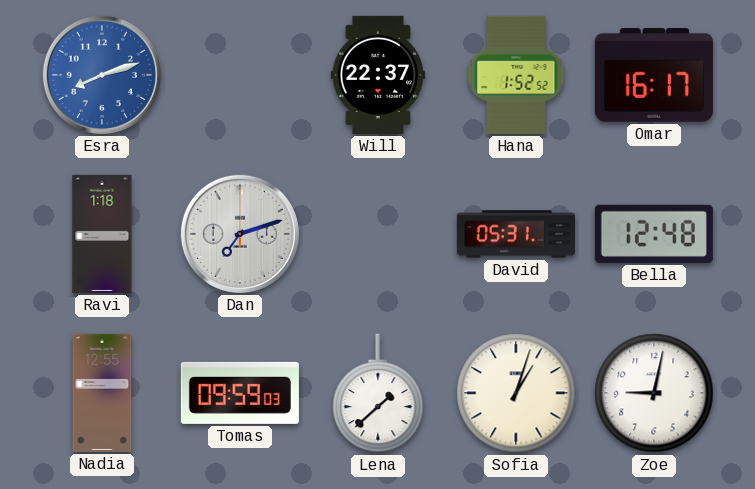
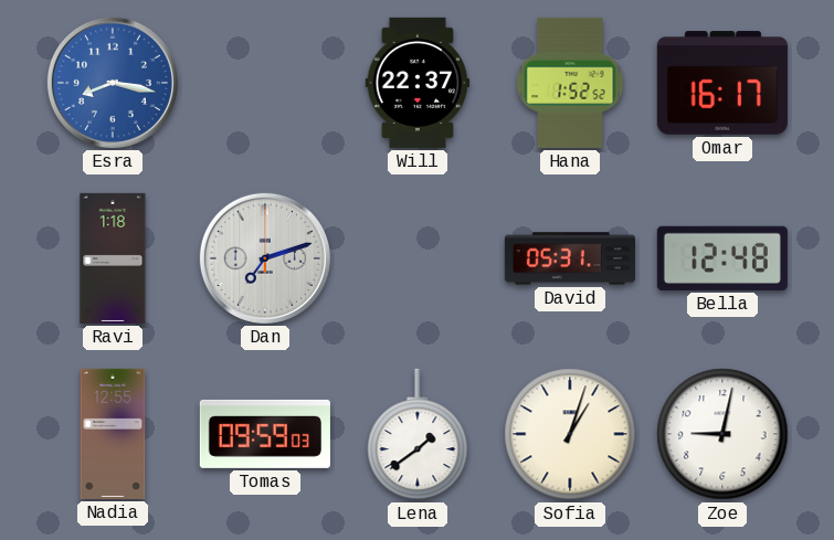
Esra: 8:12 -> 8:17
Lena: 1:38 -> 1:39
